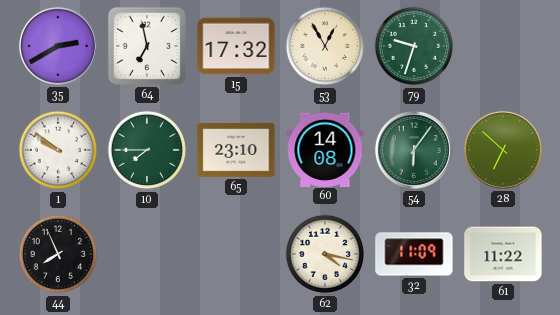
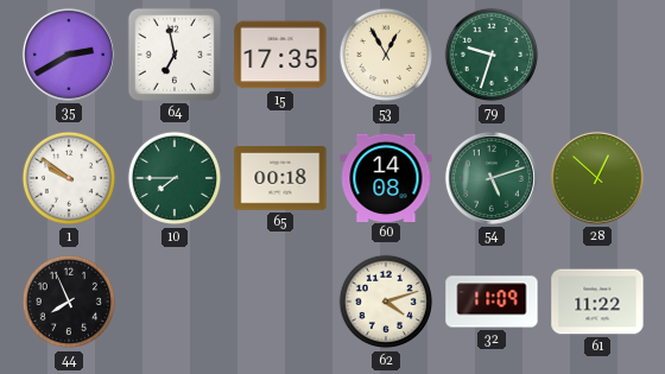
15: 17:32 -> 17:35
65: 23:10 -> 00:18
54: 6:06 -> 5:12
28: 6:52 -> 12:52
62: 4:17 -> 4:12
